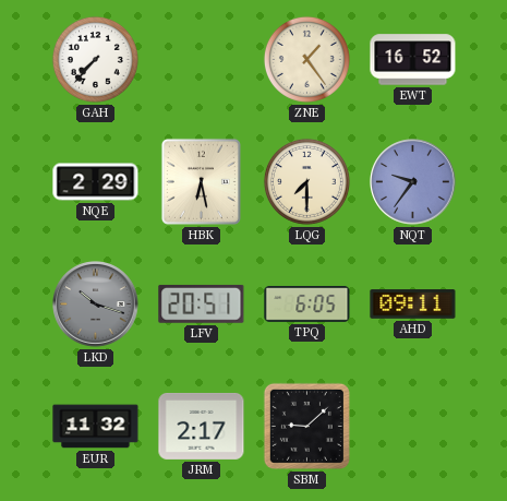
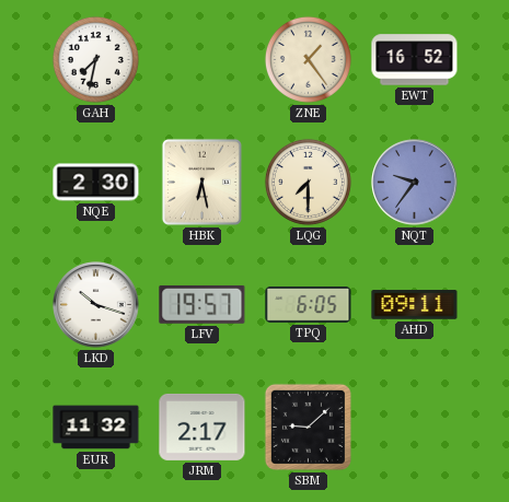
GAH: 7:37 -> 7:32
NQE: 2:29 -> 2:30
LKD dial: grey -> white
LFV: 20:51 -> 19:57
